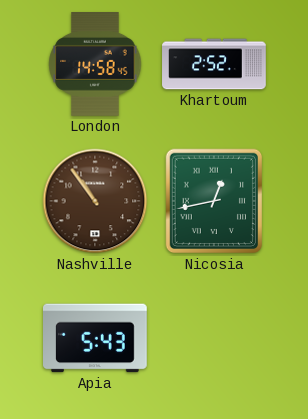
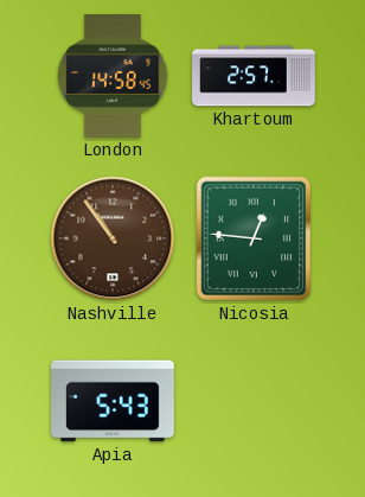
Khartoum: 2:52 -> 2:57
Nicosia: 12:43 -> 12:46
